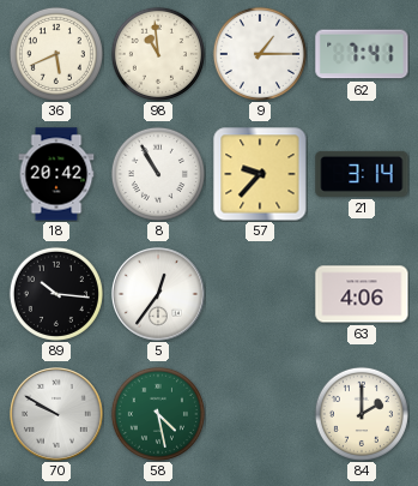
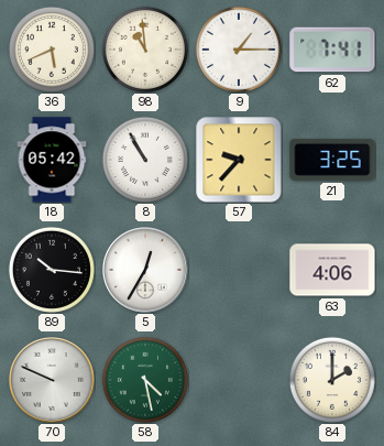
18: 20:42 -> 05:42
21: 3:14 -> 3:25
5: 12:36 -> 12:35
70: 9:50 -> 9:49
